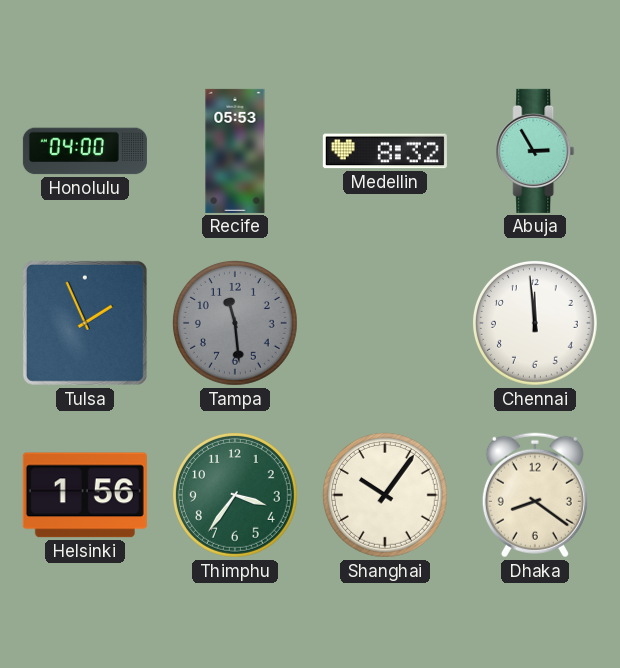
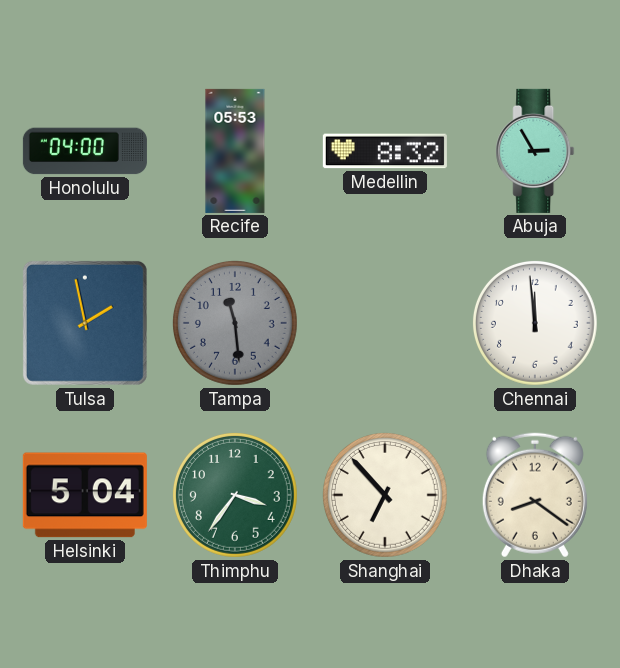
Tulsa: 1:56 -> 1:58
Helsinki: 1:56 -> 5:04
Shanghai: 10:06 -> 6:53
